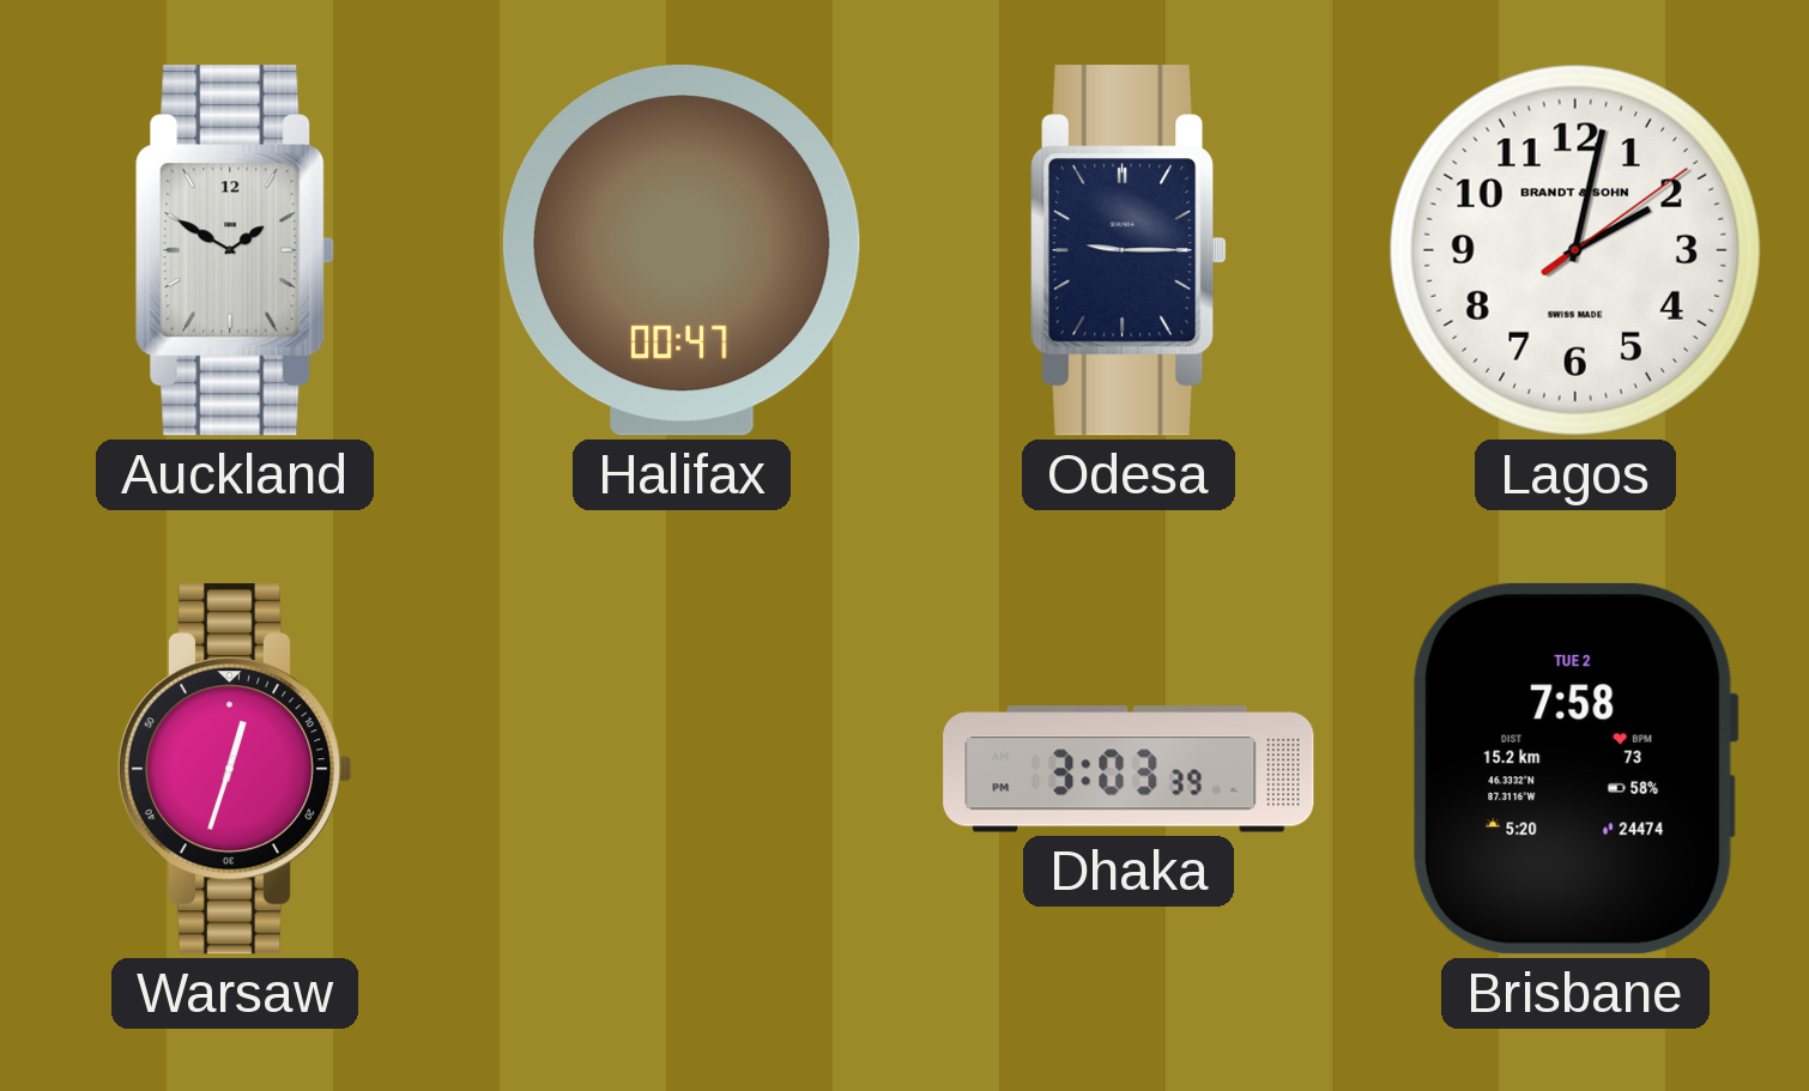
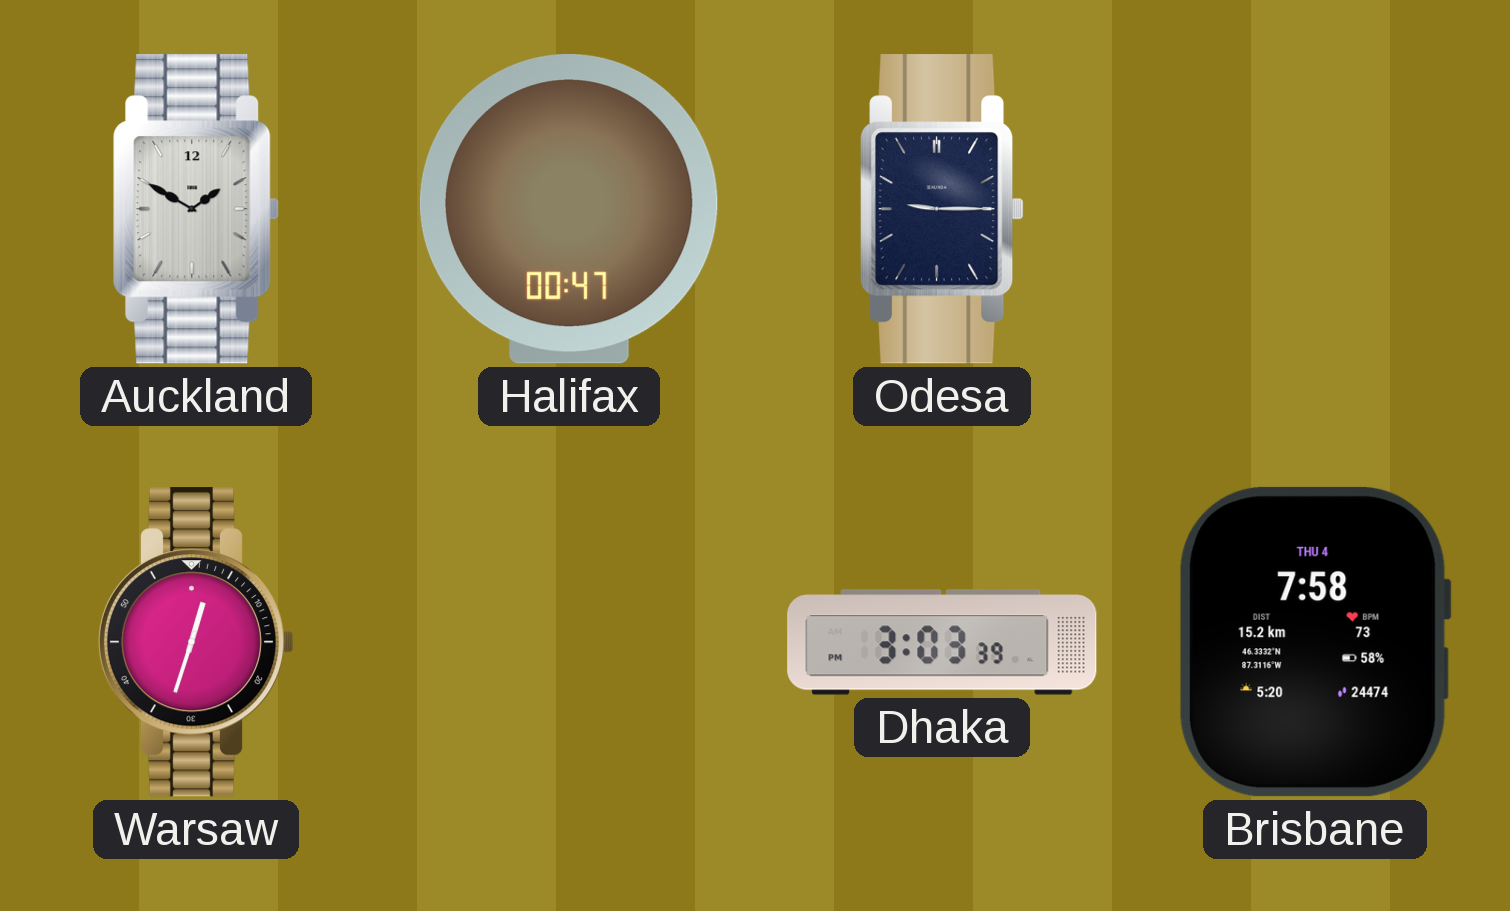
Lagos: 2:02 -> none
Brisbane date: TUE 2 -> THU 4
